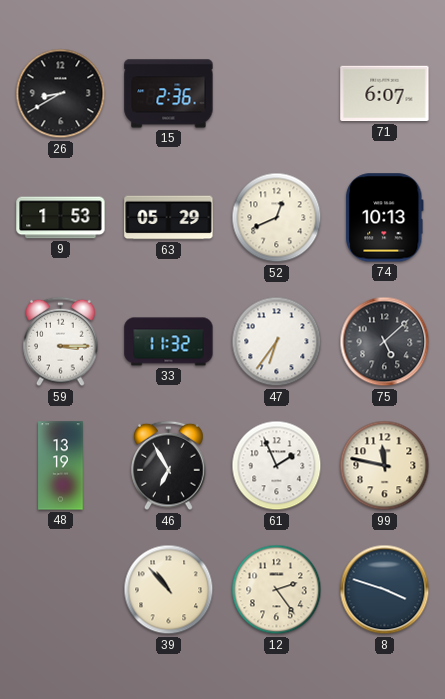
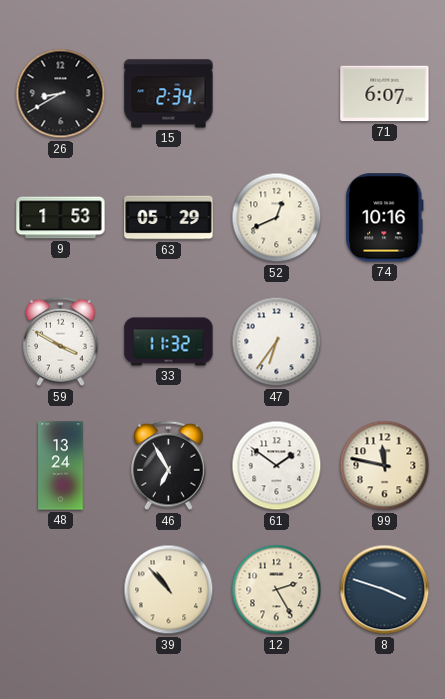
15: 2:36 -> 2:34
74: 10:13 -> 10:16
59: 3:15 -> 3:50
75: 5:08 -> none
48: 13:19 -> 13:24
61: 1:56 -> 1:51
12: 2:24 -> 2:25
